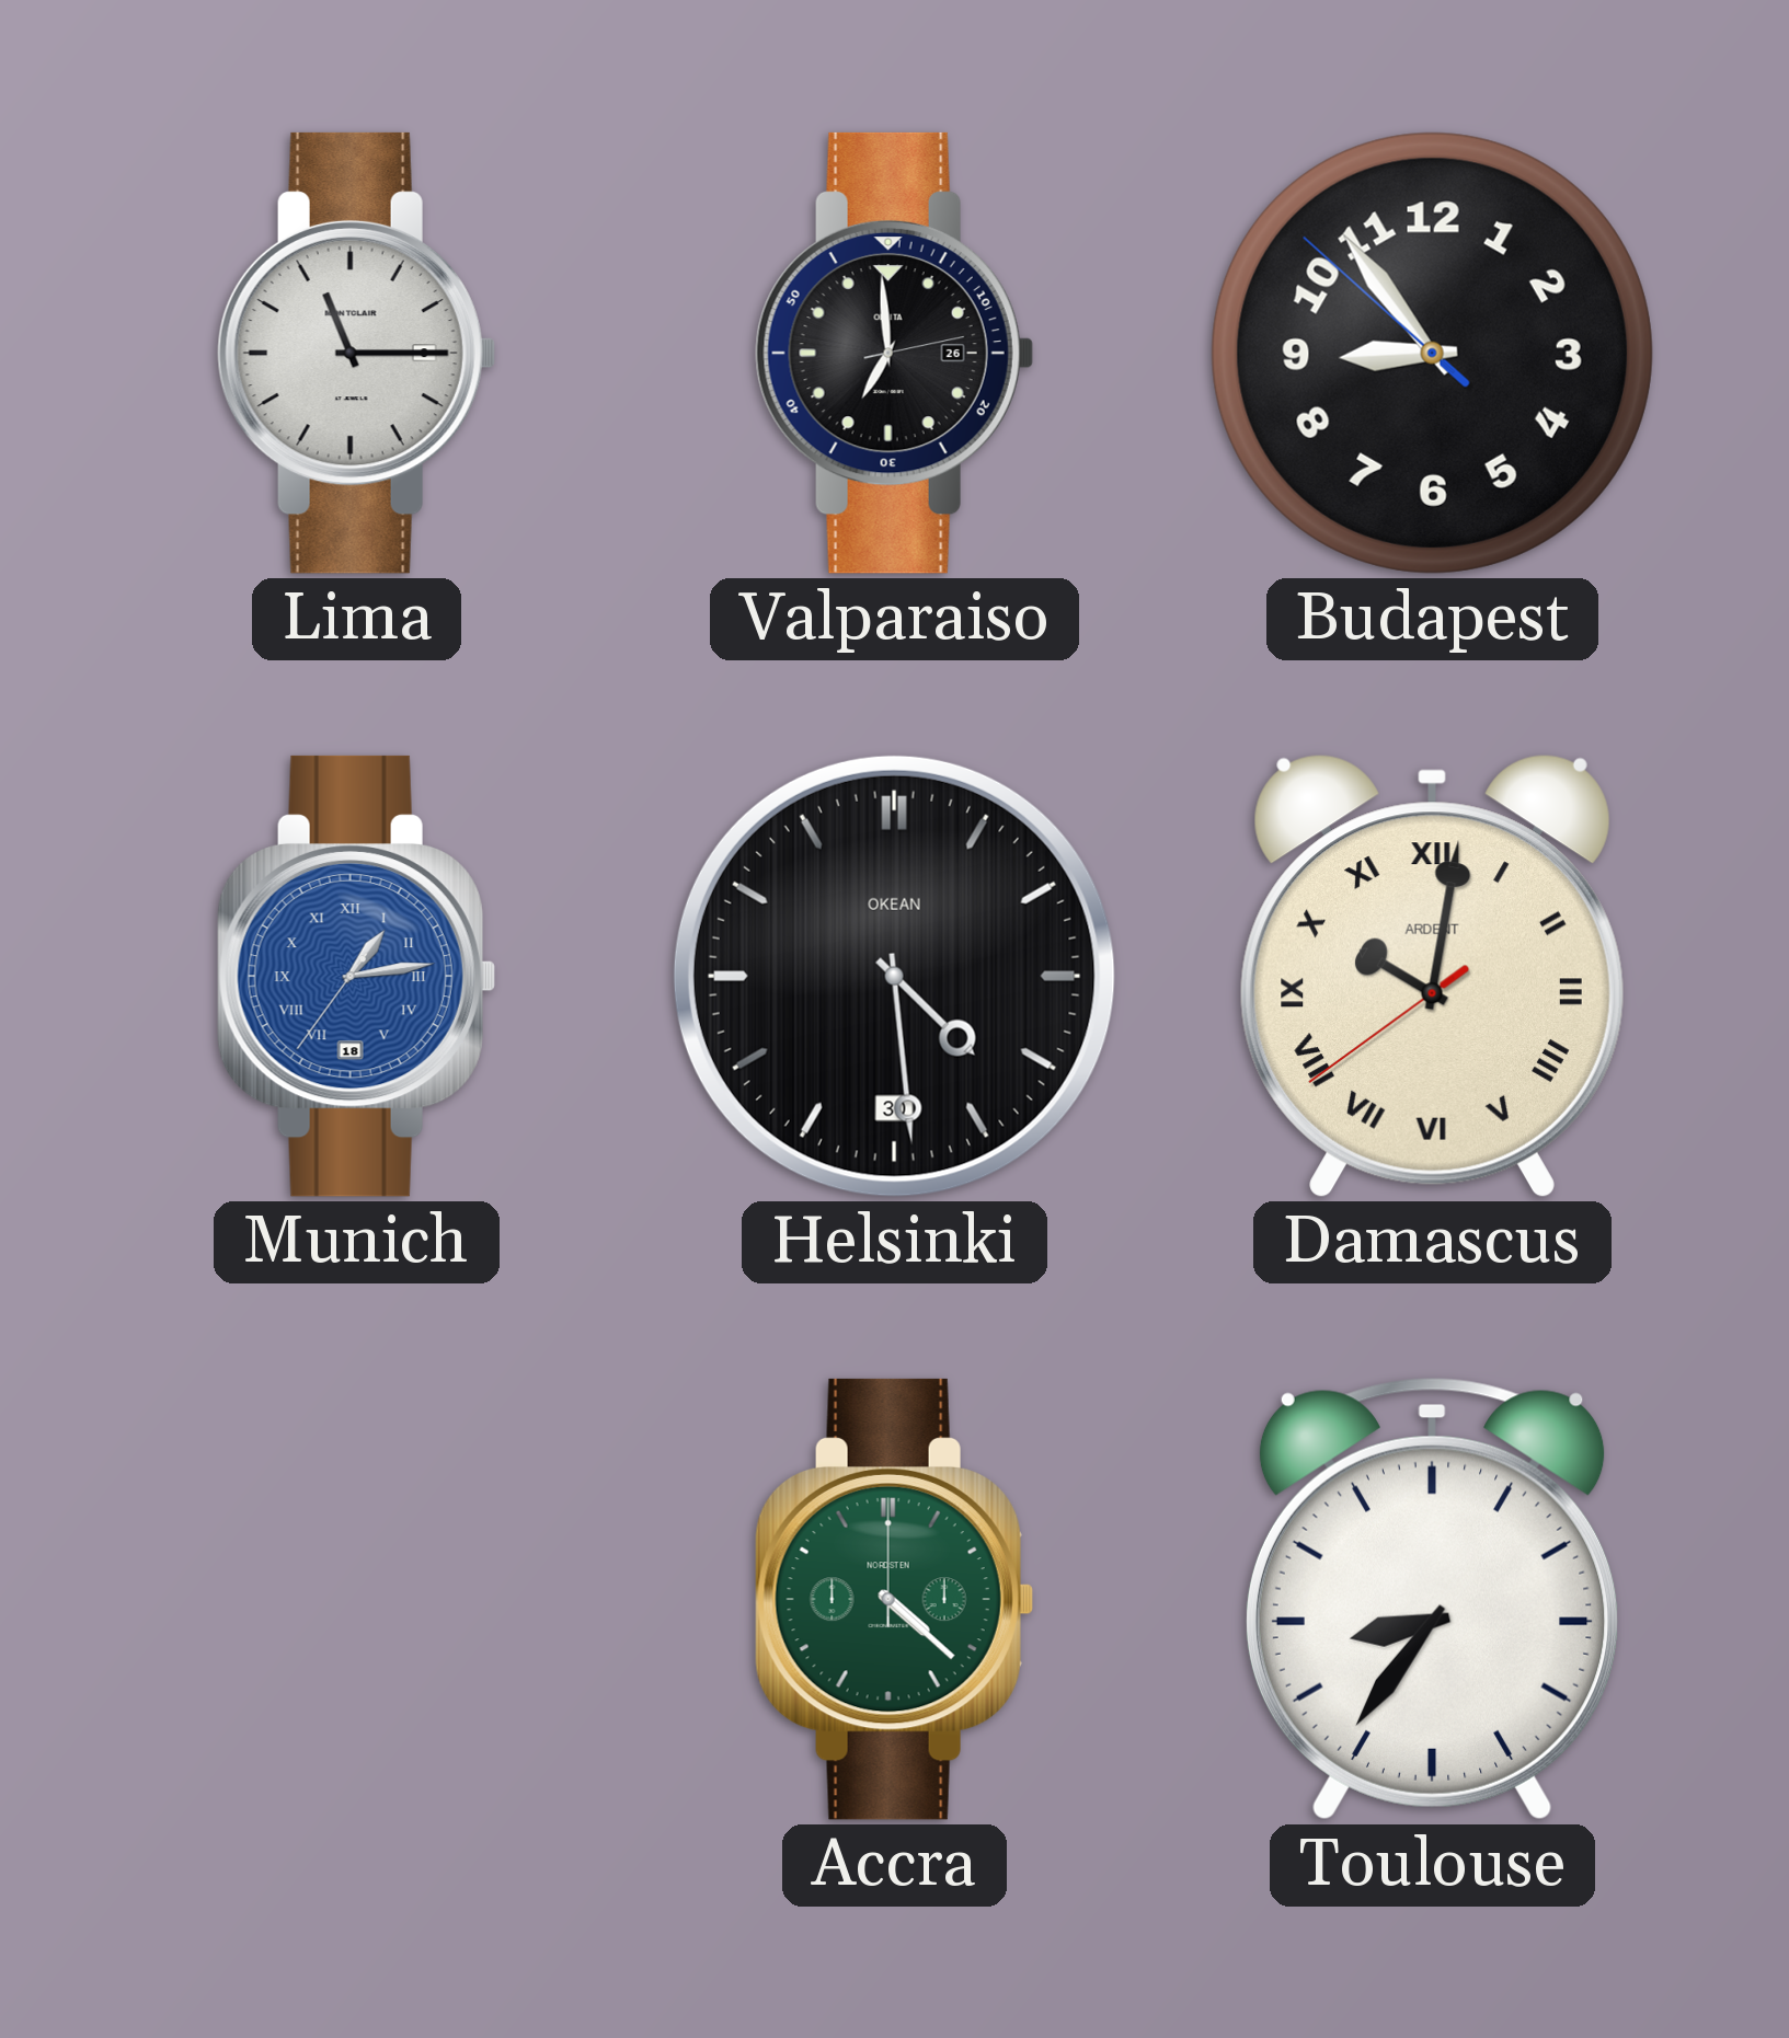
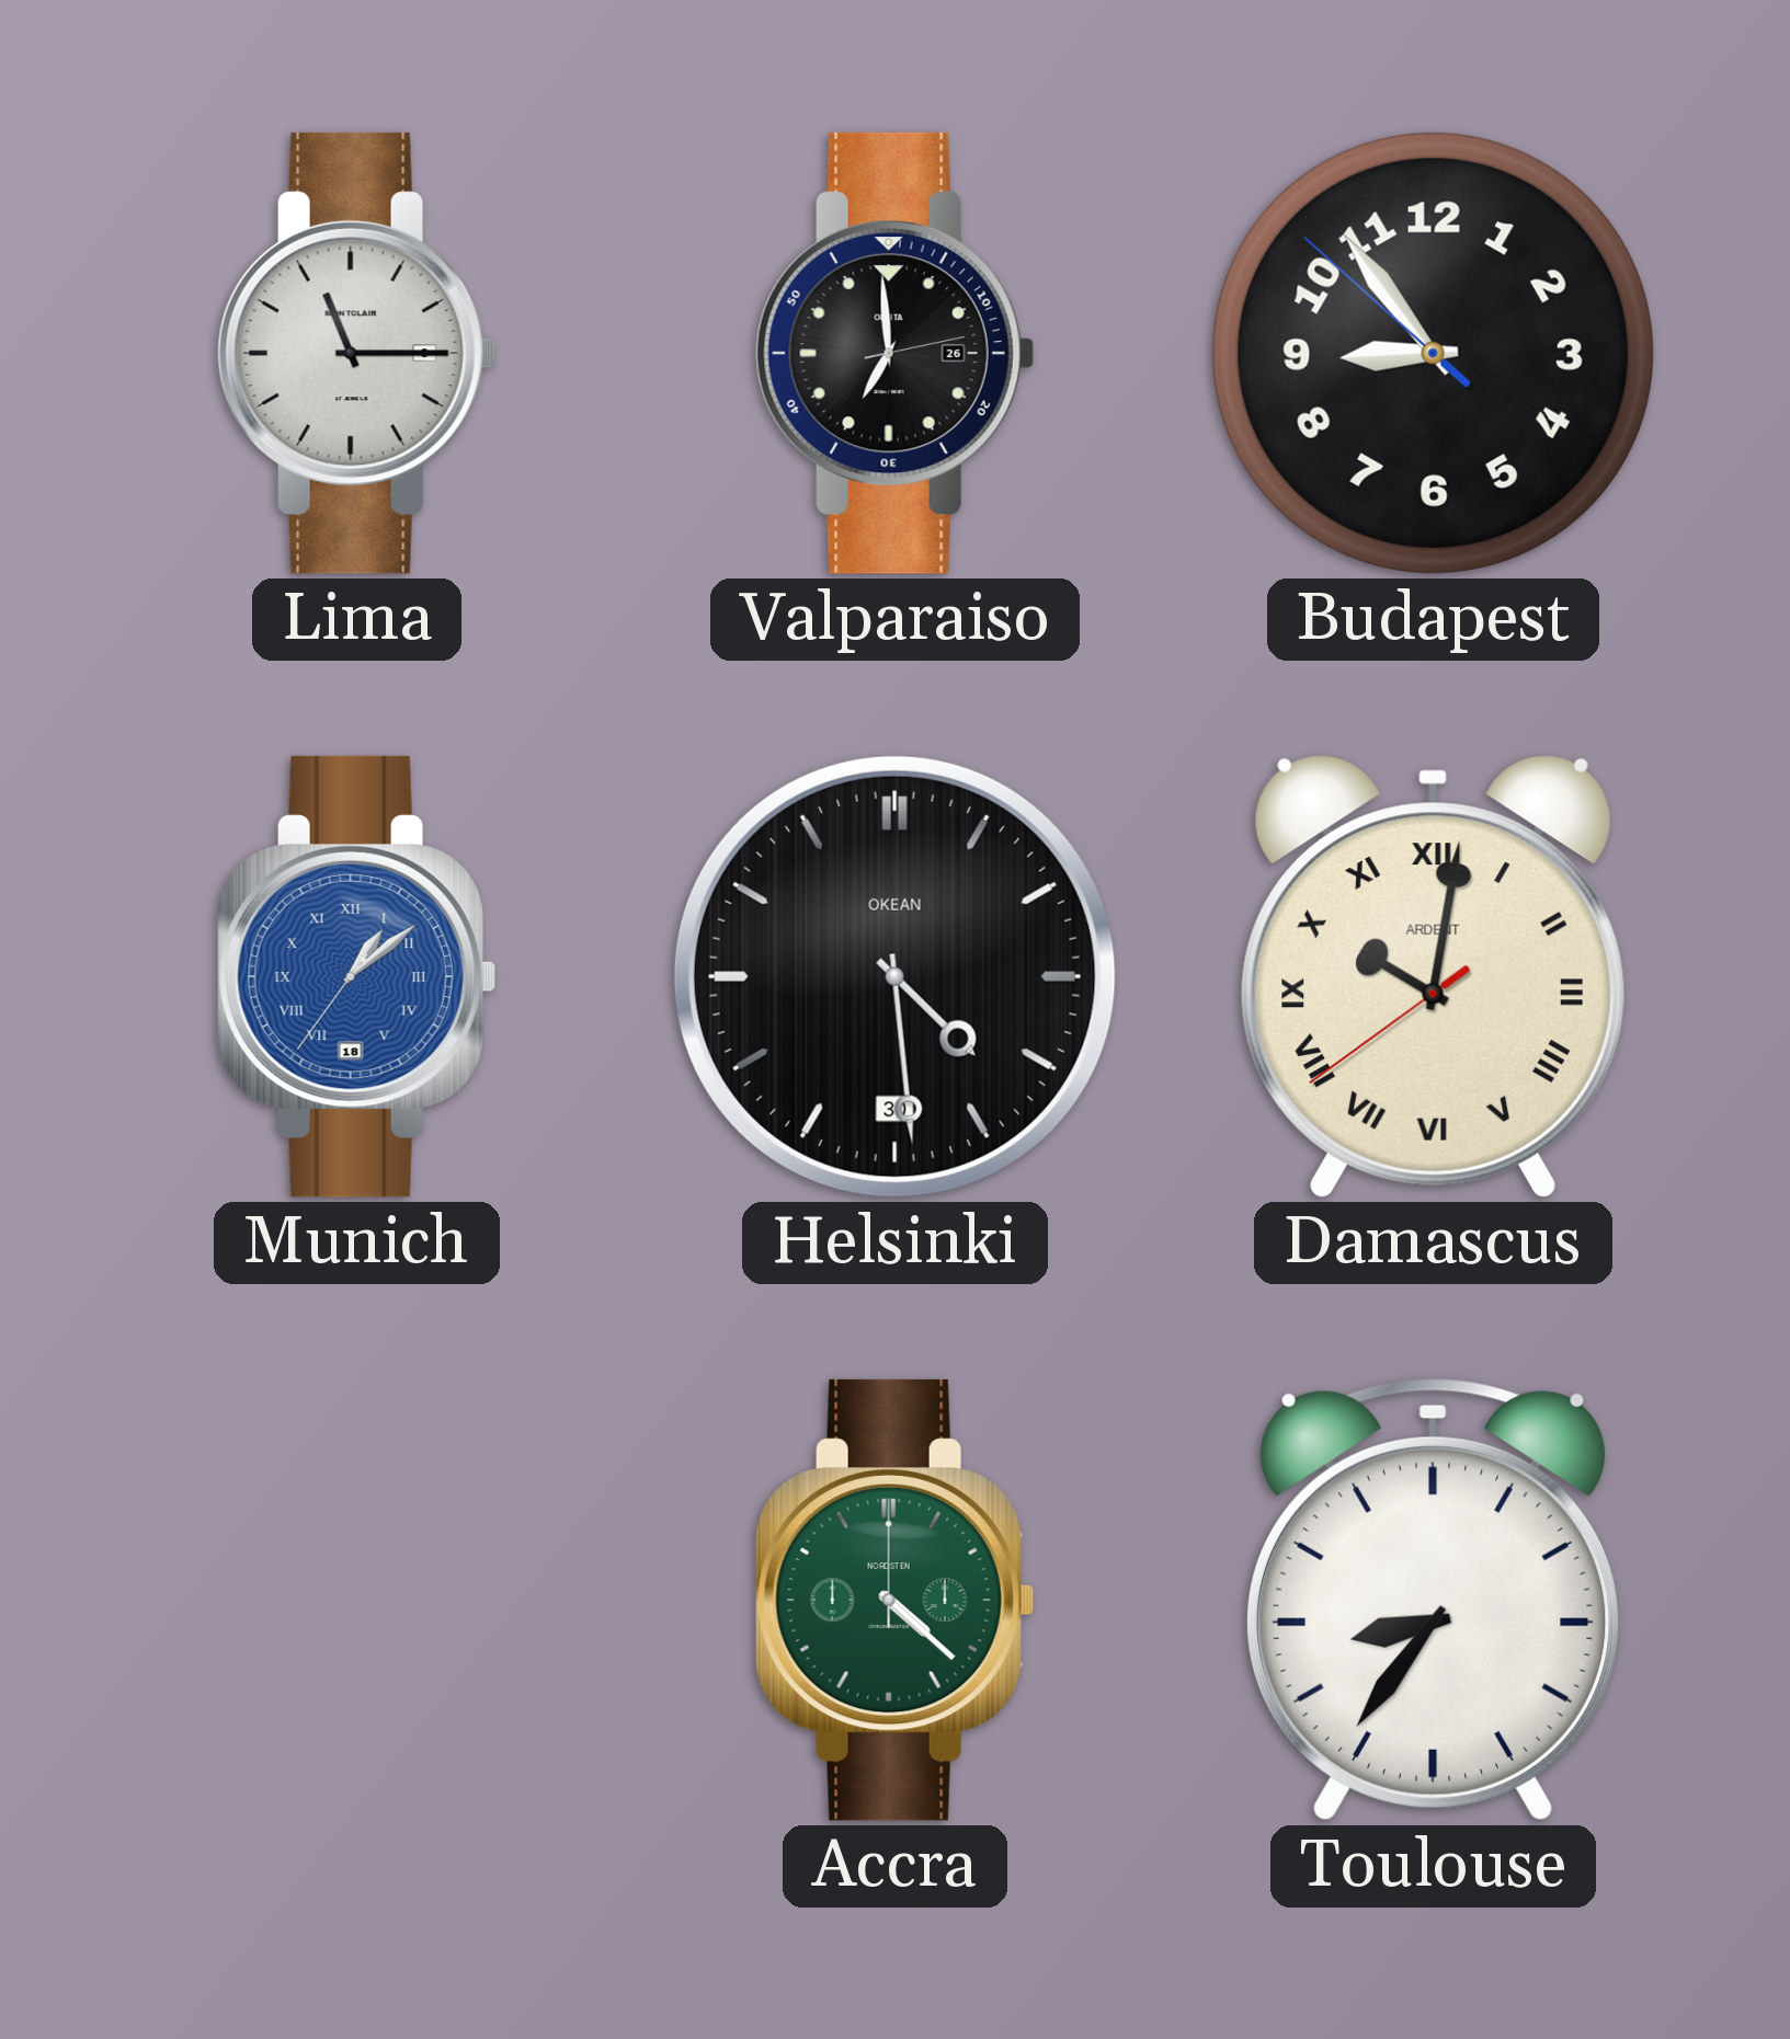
Munich: 1:13 -> 1:08
